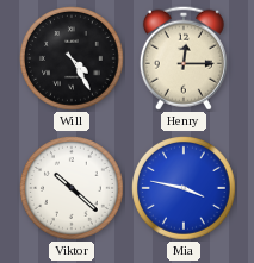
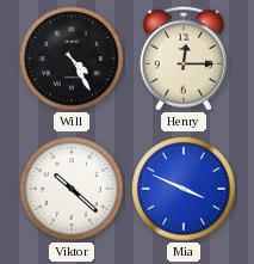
Mia: 3:47 -> 3:49
